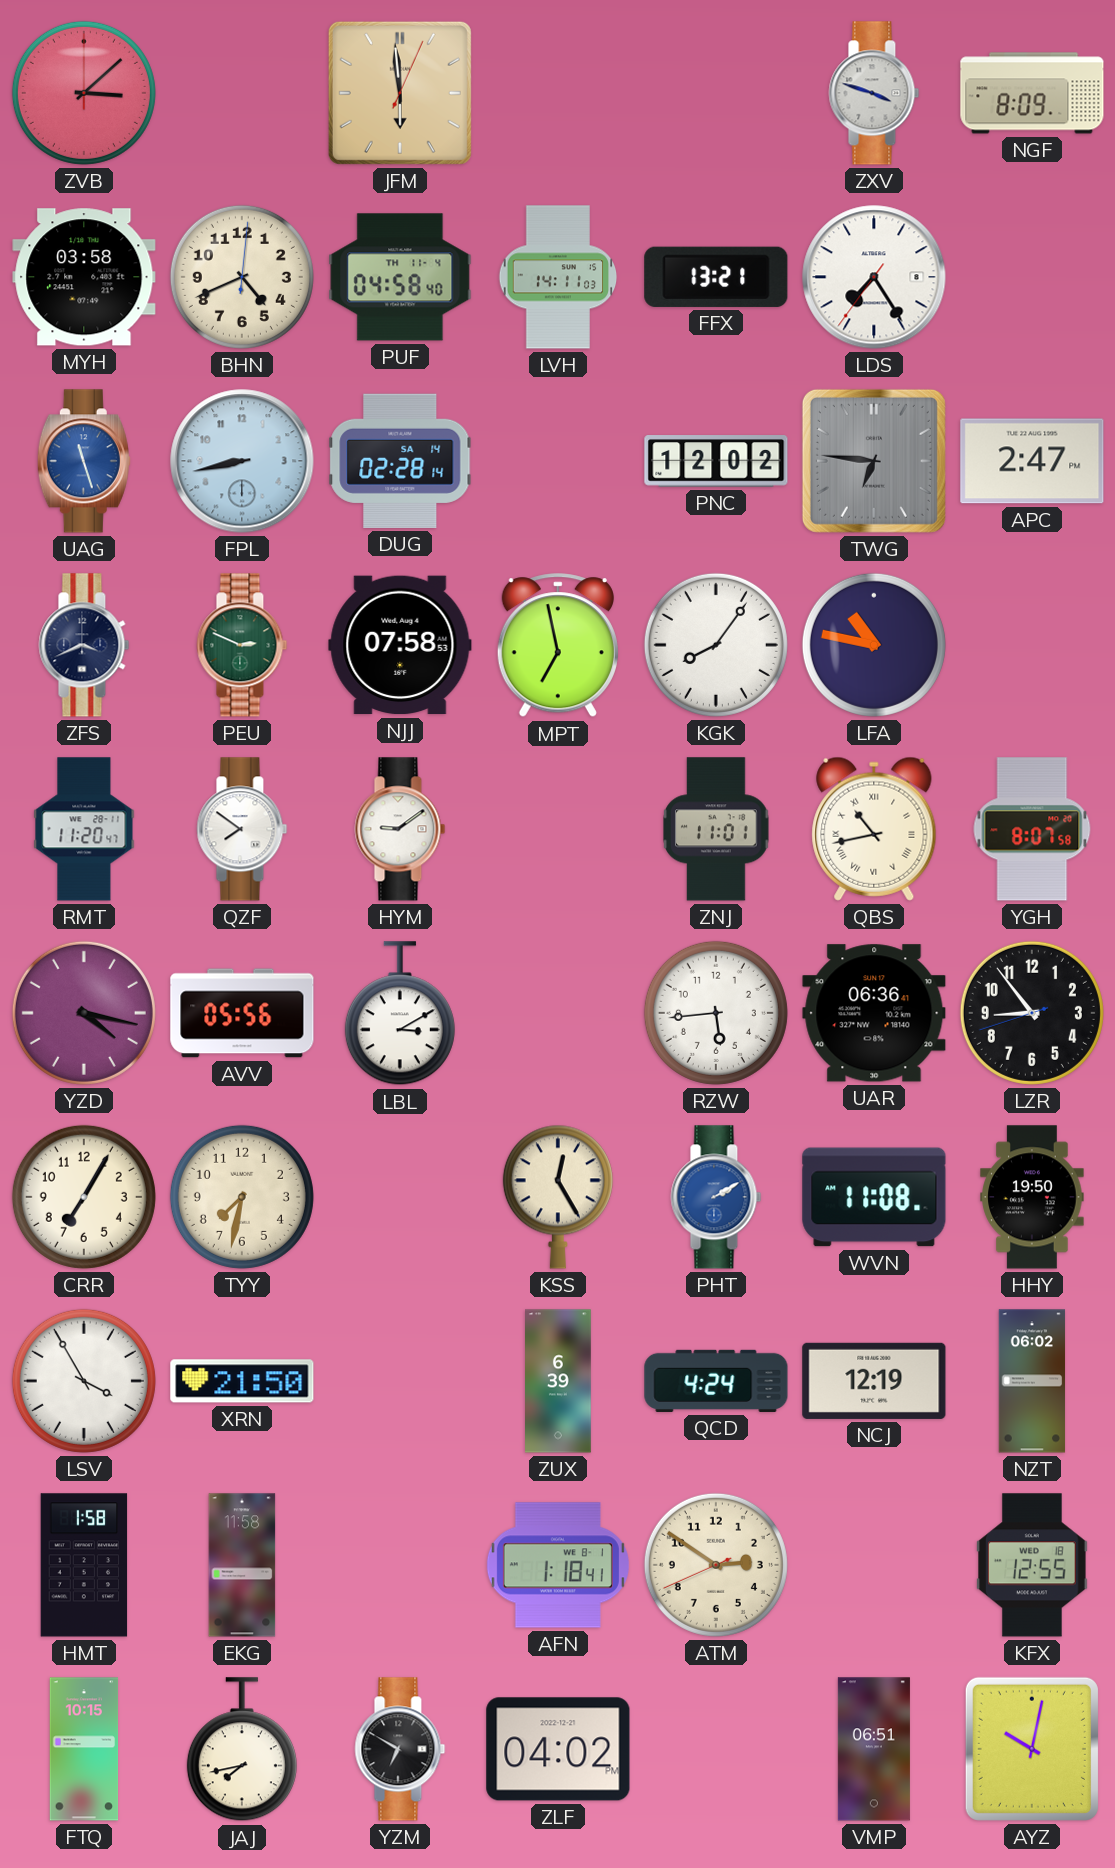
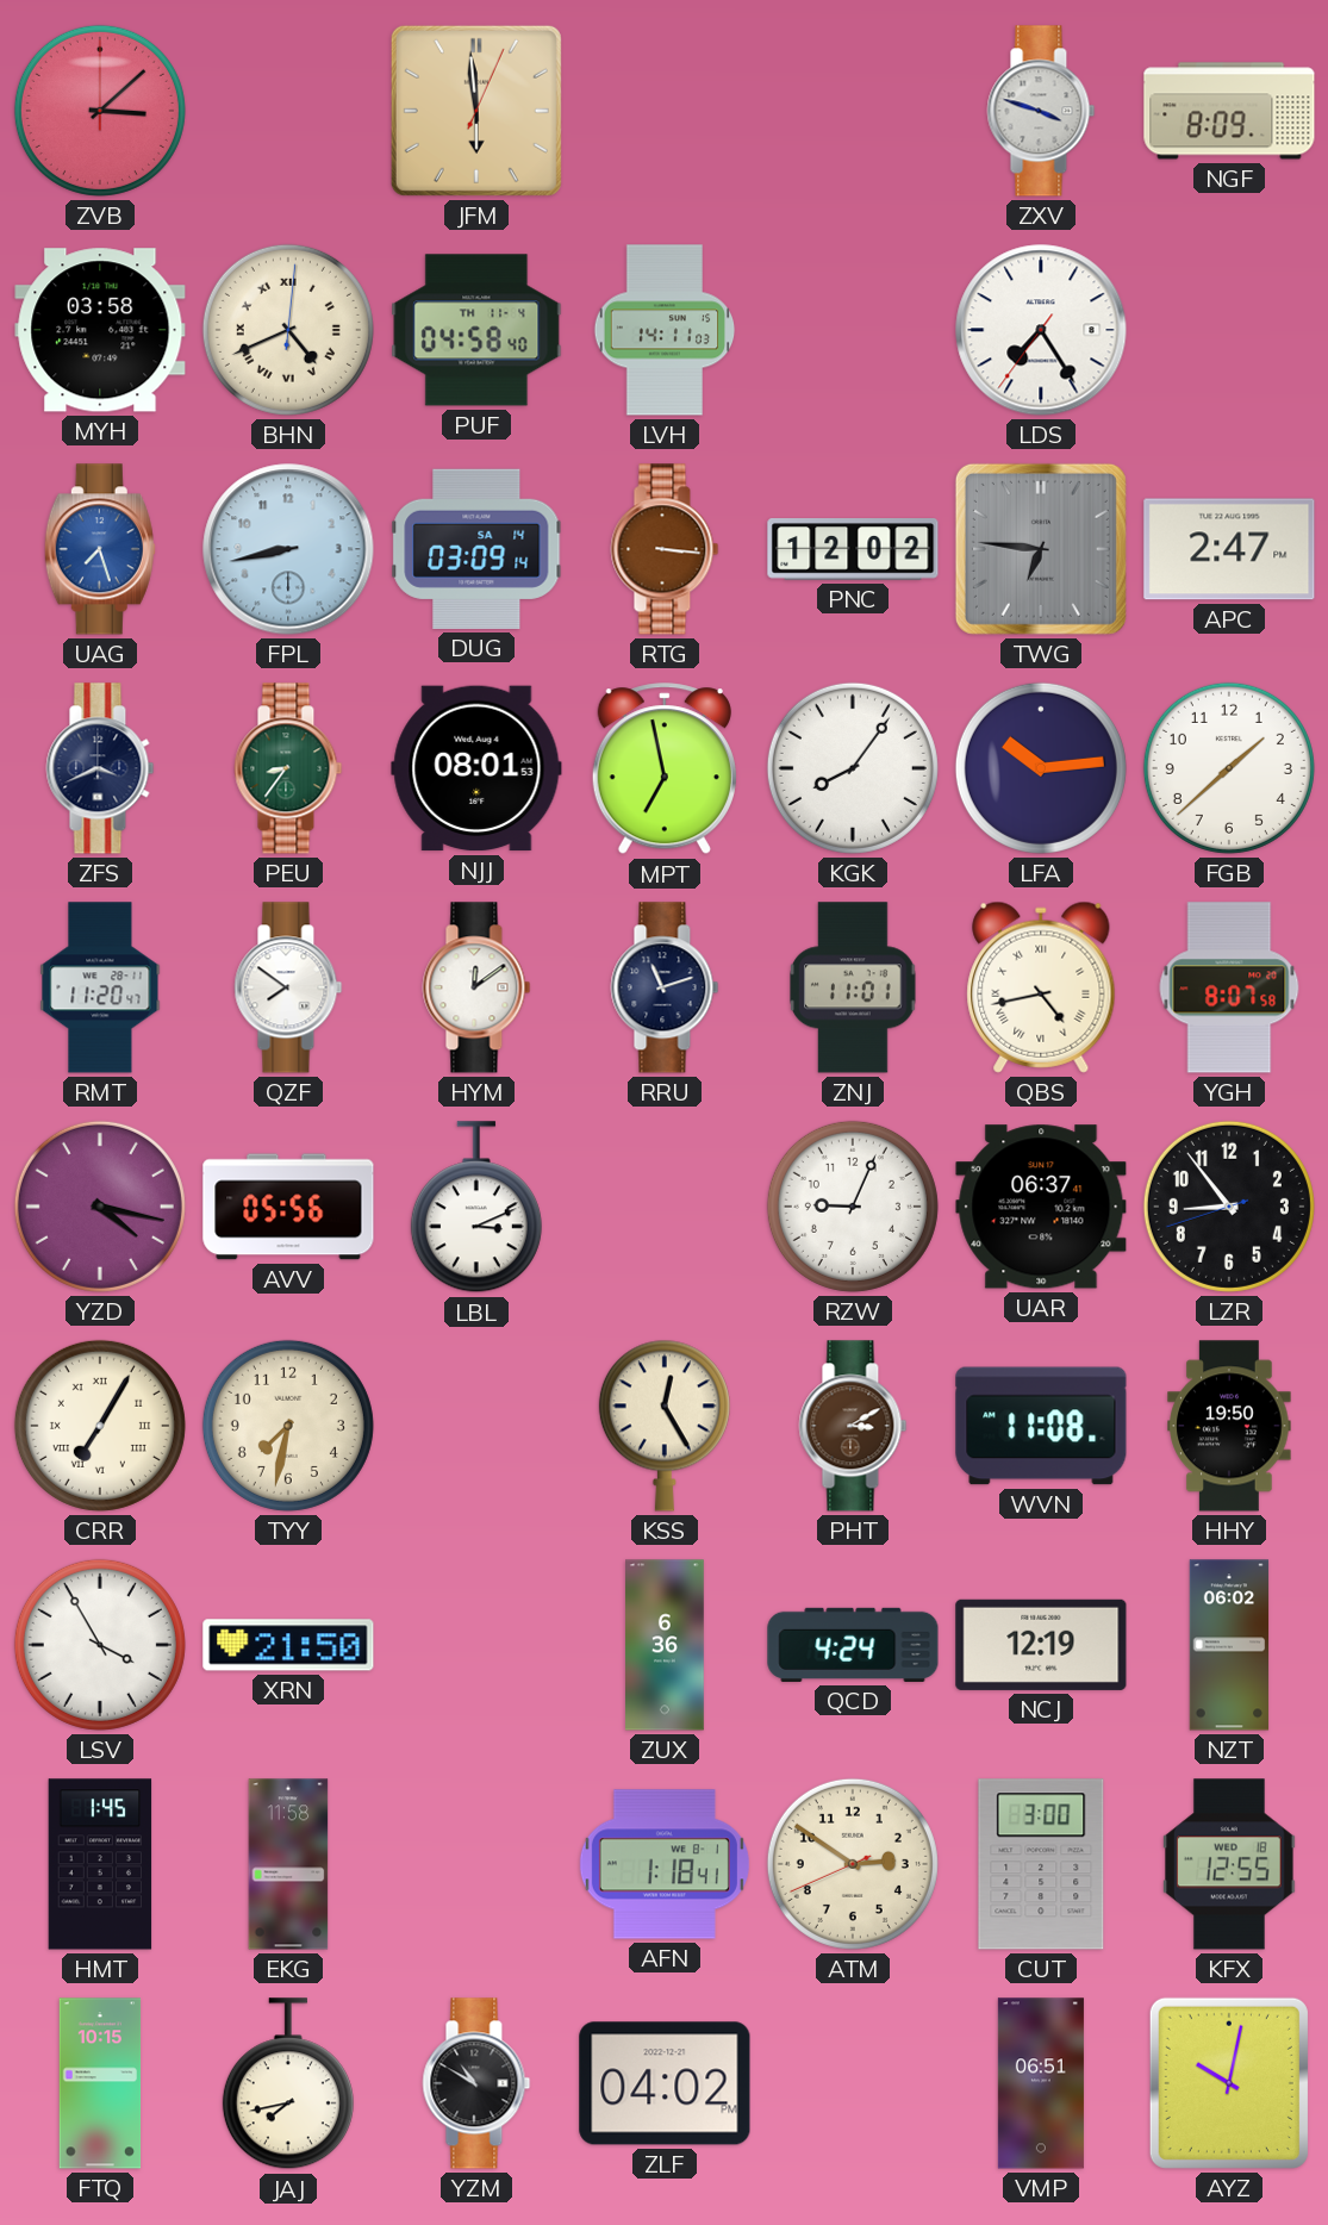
BHN numerals: Arabic -> Roman
FFX: 13:21 -> none
UAG: 11:27 -> 7:27
DUG: 02:28 -> 03:09
RTG: none -> 3:16
PEU: 2:49 -> 8:36
NJJ: 07:58 -> 08:01
LFA: 10:47 -> 10:14
FGB: none -> 1:38
HYM: 9:09 -> 12:09
RRU: none -> 11:12
QBS: 10:43 -> 4:43
LBL: 3:10 -> 3:11
RZW: 5:44 -> 9:04
UAR: 06:36 -> 06:37
CRR numerals: Arabic -> Roman
PHT: 2:10 -> 3:10
PHT dial: blue -> brown
ZUX: 6:39 -> 6:36
HMT: 1:58 -> 1:45
CUT: none -> 3:00
YZM: 6:50 -> 10:50
